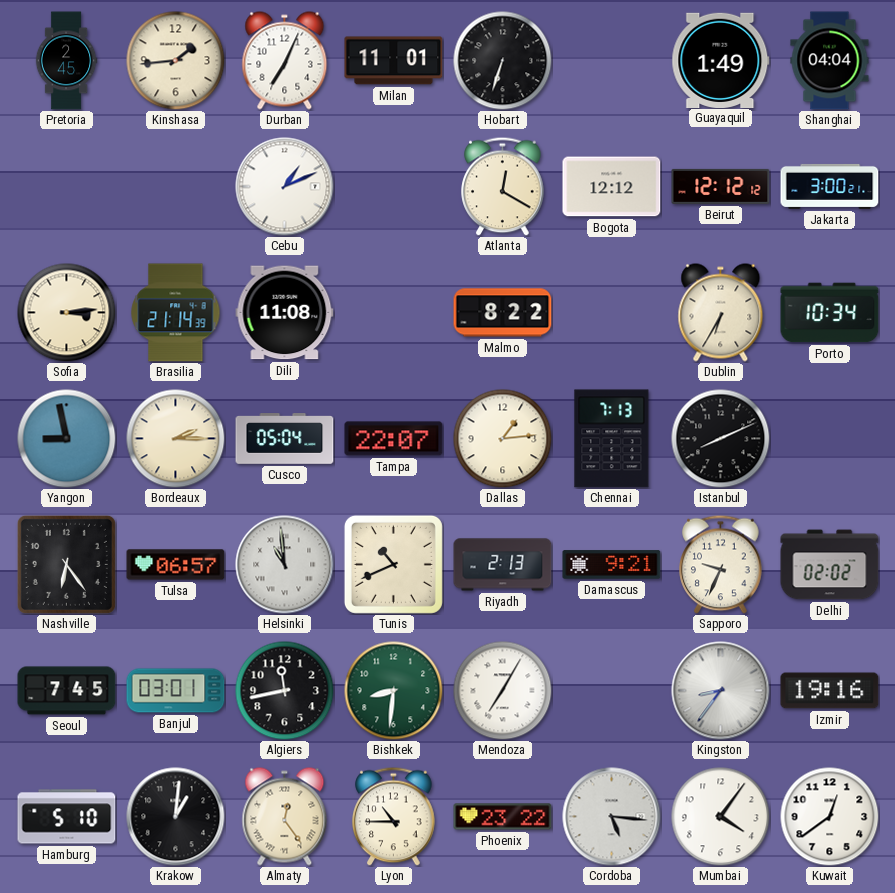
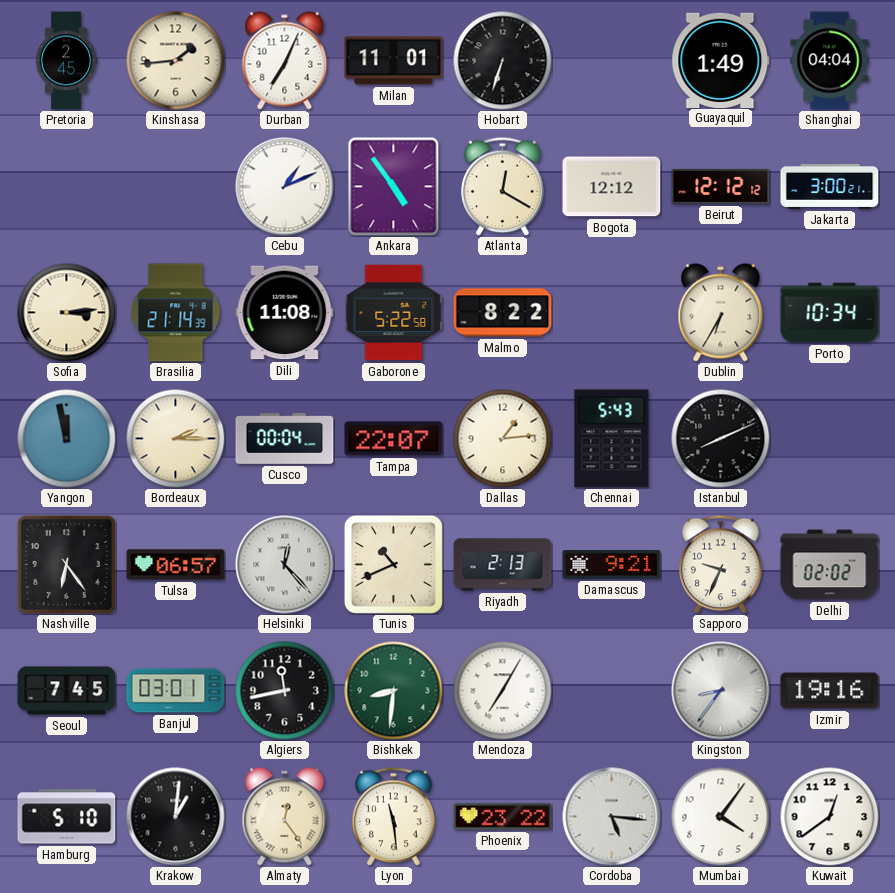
Ankara: none -> 4:54
Gaborone: none -> 5:22
Yangon: 8:58 -> 11:58
Cusco: 05:04 -> 00:04
Chennai: 7:13 -> 5:43
Helsinki: 10:59 -> 12:23
Lyon: 10:45 -> 11:29
